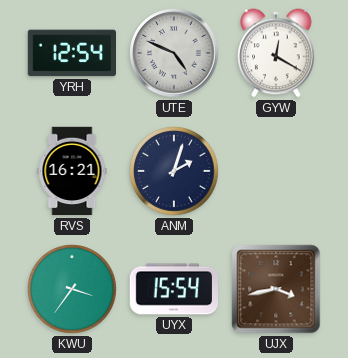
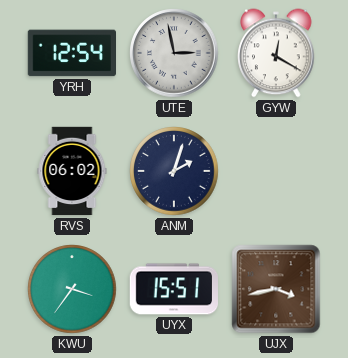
UTE: 4:49 -> 2:58
RVS: 16:21 -> 06:02
UYX: 15:54 -> 15:51
